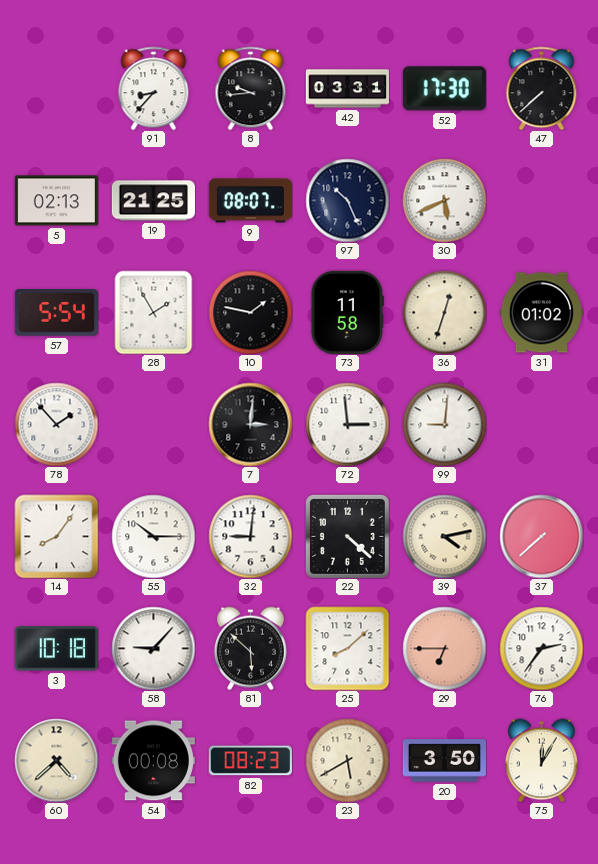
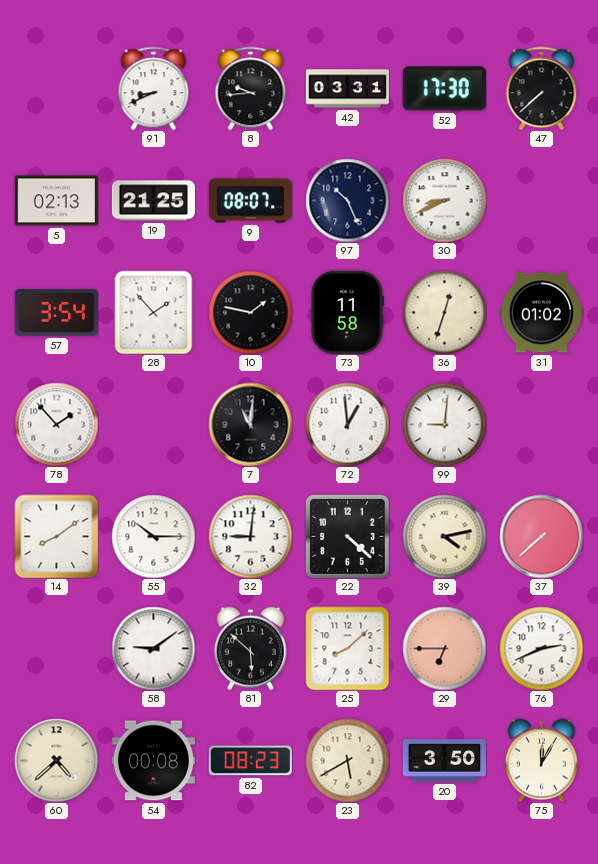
91: 8:37 -> 8:41
30: 5:41 -> 8:41
57: 5:54 -> 3:54
28: 1:55 -> 1:53
7: 3:01 -> 11:01
72: 2:59 -> 12:59
14: 8:06 -> 8:09
3: 10:18 -> none
58: 9:07 -> 9:09
76: 2:36 -> 2:41
